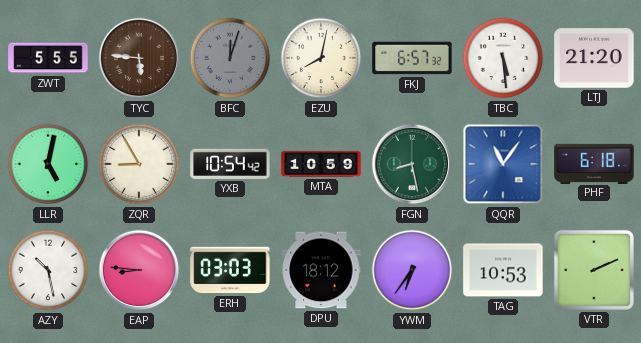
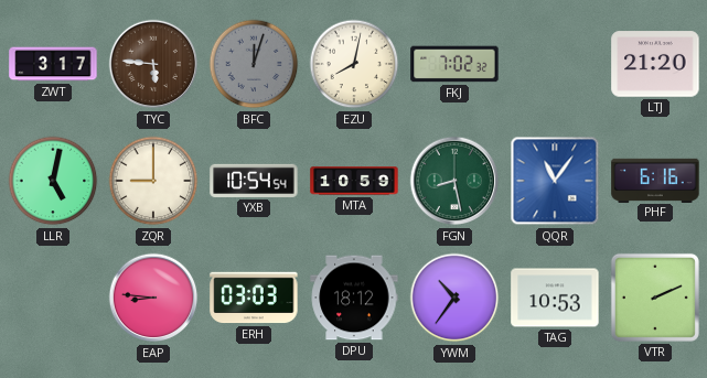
ZWT: 5:55 -> 3:17
FKJ: 6:57 -> 7:02
TBC: 5:29 -> none
ZQR: 8:55 -> 9:00
YXB: 10:54:42 -> 10:54:54
PHF: 6:18 -> 6:16
AZY: 10:28 -> none
YWM: 6:36 -> 10:36
